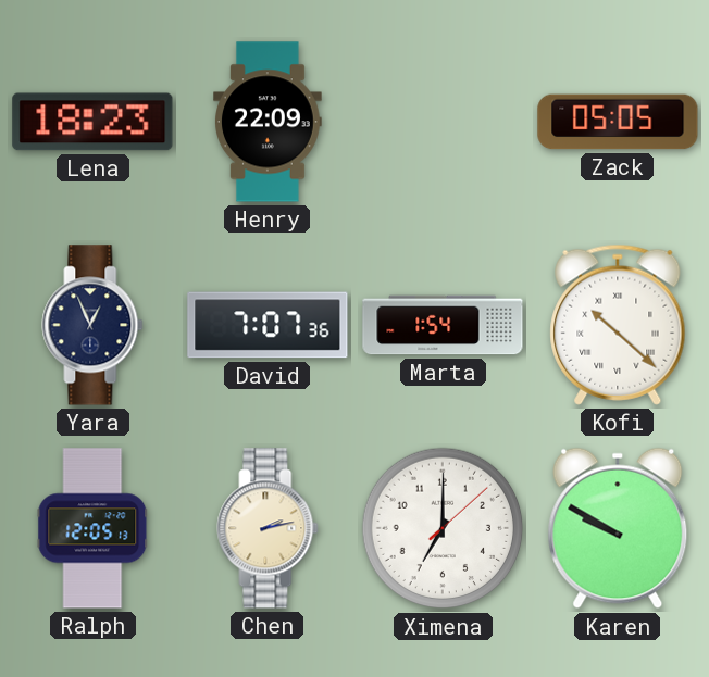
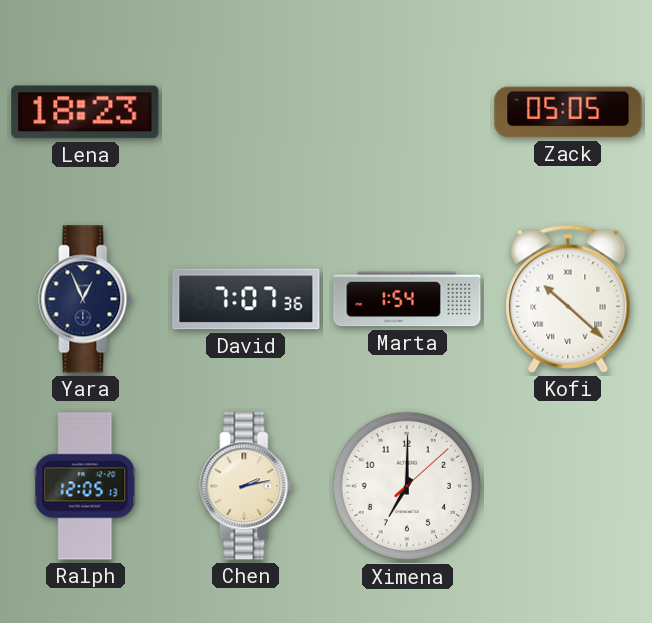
Henry: 22:09 -> none
Karen: 9:50 -> none
